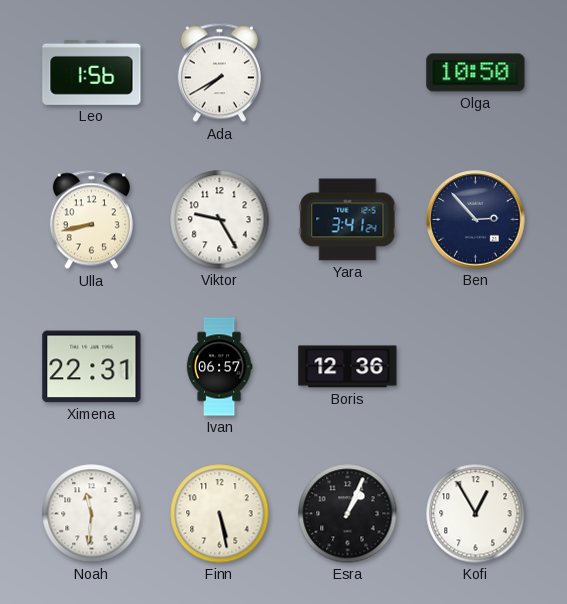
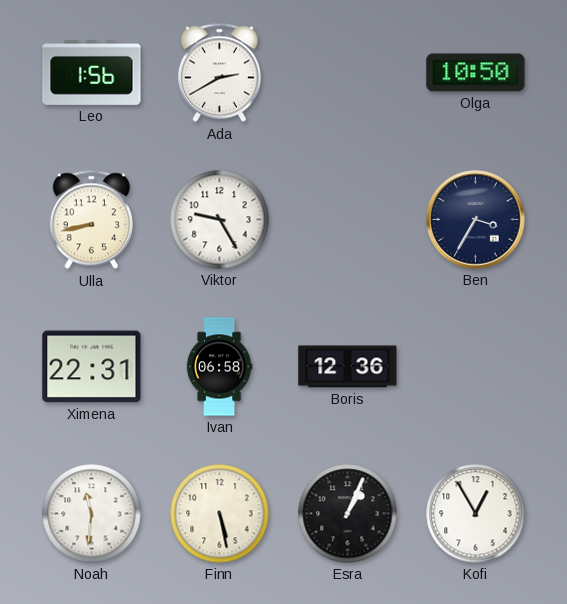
Ada: 7:40 -> 2:40
Yara: 3:41 -> none
Ben: 2:53 -> 3:35
Ivan: 06:57 -> 06:58
